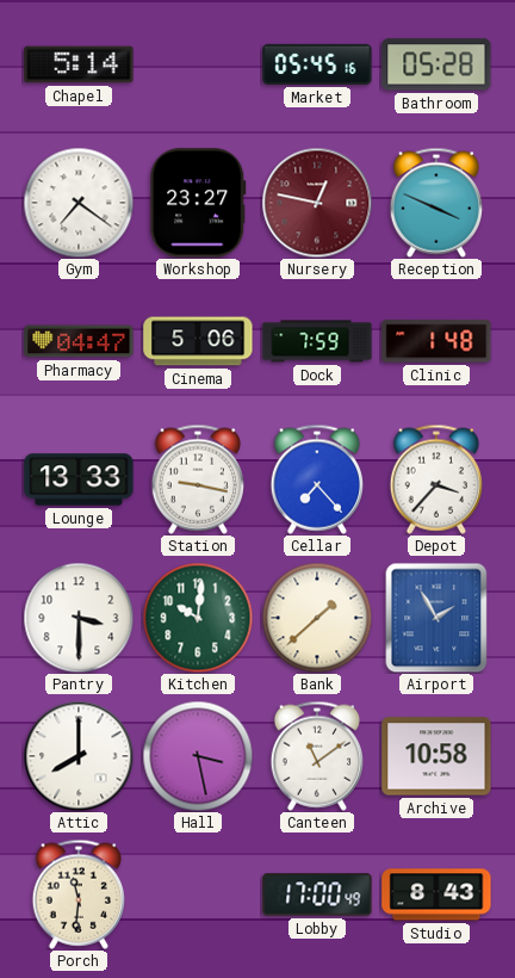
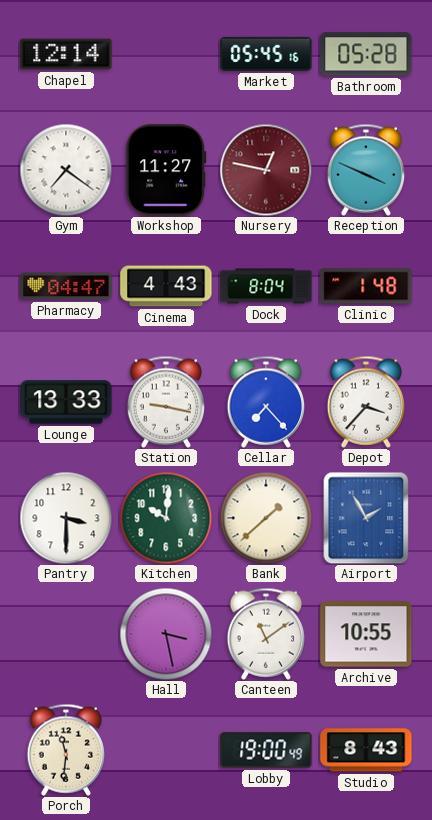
Chapel: 5:14 -> 12:14
Workshop: 23:27 -> 11:27
Cinema: 5:06 -> 4:43
Dock: 7:59 -> 8:04
Attic: 8:00 -> none
Archive: 10:58 -> 10:55
Lobby: 17:00 -> 19:00
